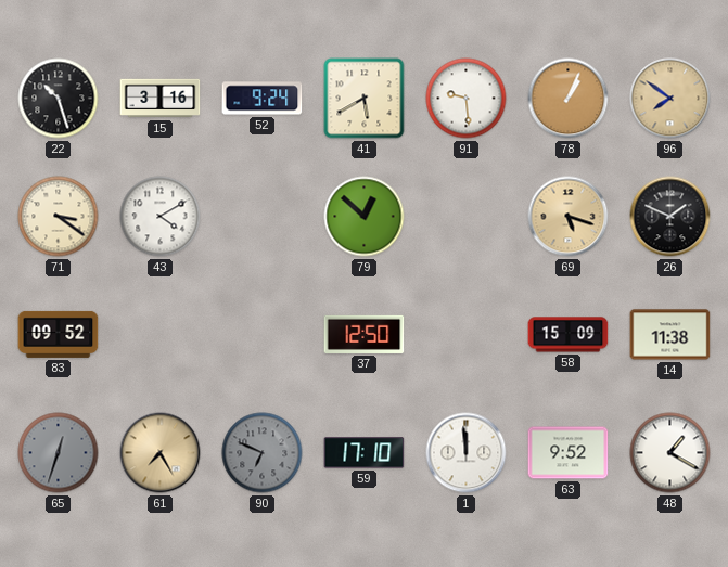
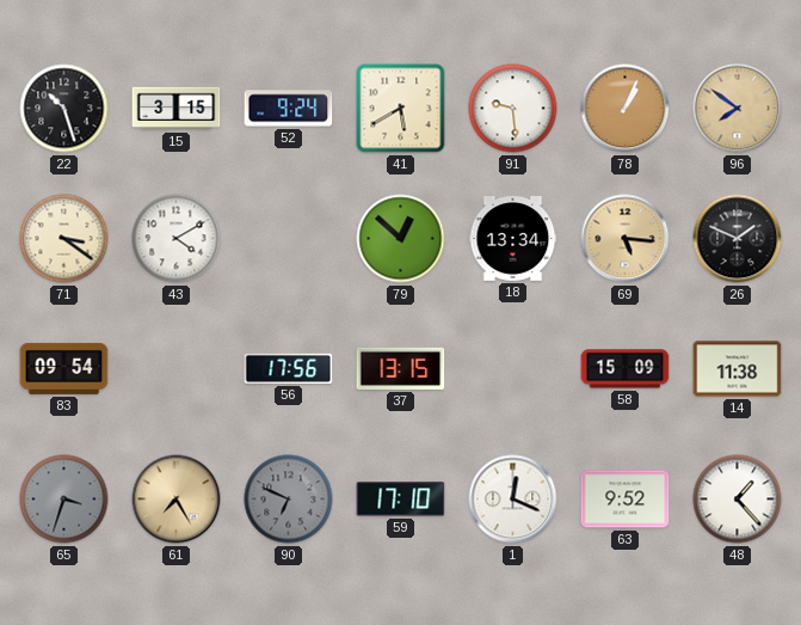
15: 3:16 -> 3:15
18: none -> 13:34
69: 5:18 -> 5:16
83: 09:52 -> 09:54
56: none -> 17:56
37: 12:50 -> 13:15
65: 12:33 -> 3:33
1: 11:59 -> 12:19
48: 1:20 -> 1:23
